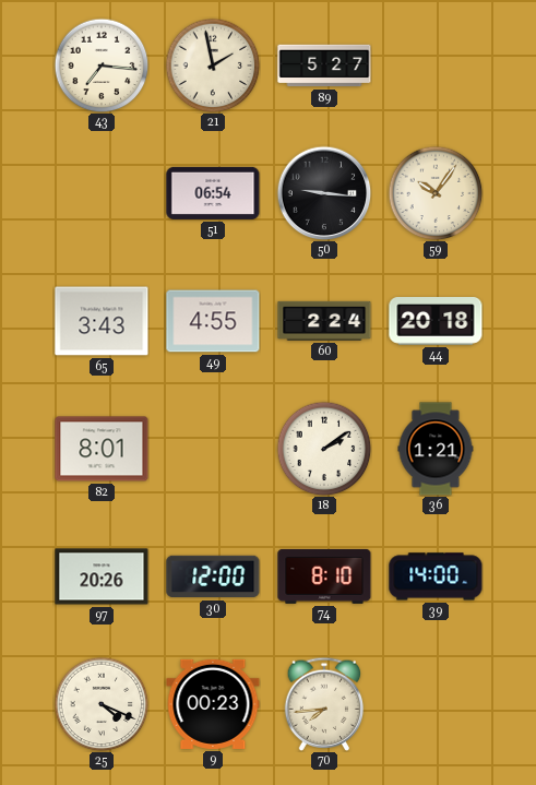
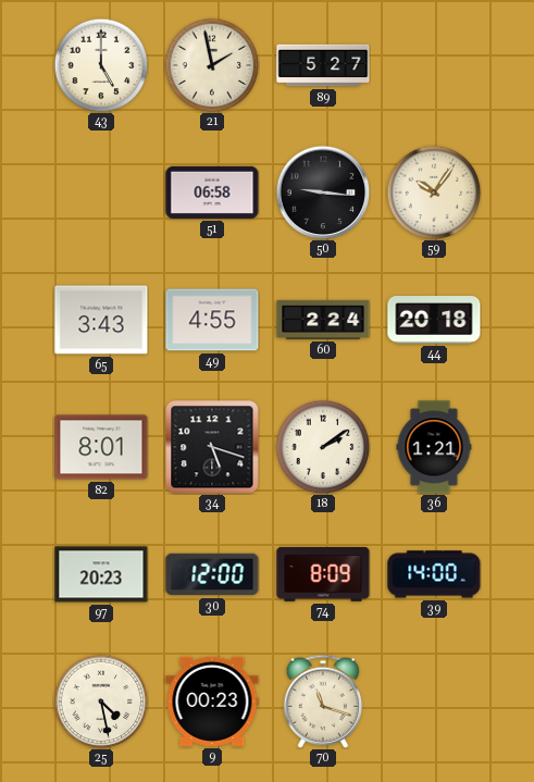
43: 7:16 -> 5:00
51: 06:54 -> 06:58
34: none -> 5:18
97: 20:26 -> 20:23
74: 8:10 -> 8:09
25: 4:19 -> 4:28
70: 7:44 -> 11:18
